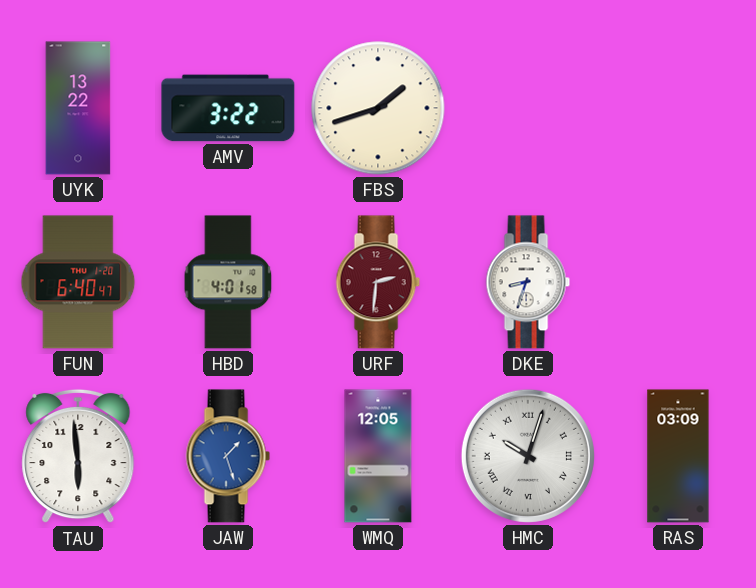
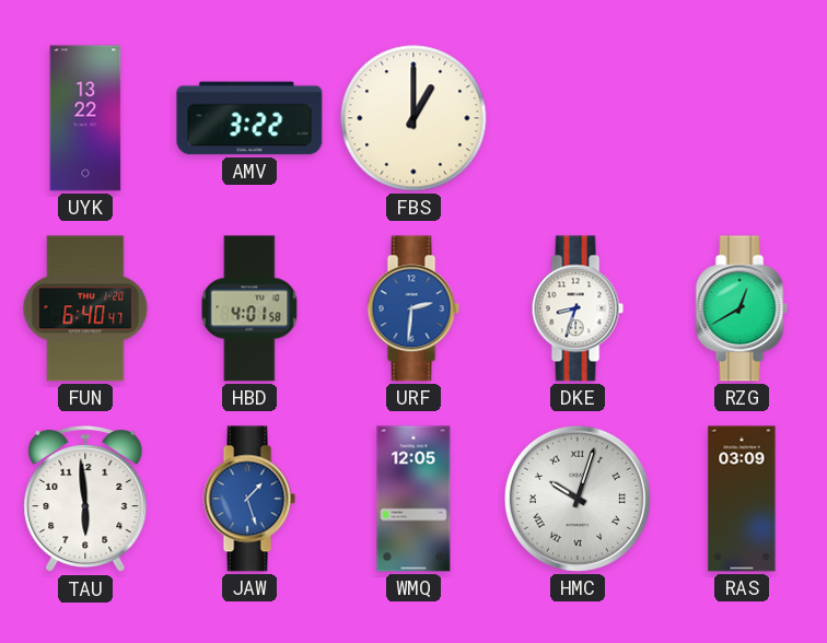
FBS: 1:42 -> 1:00
URF dial: burgundy -> blue
RZG: none -> 12:40
